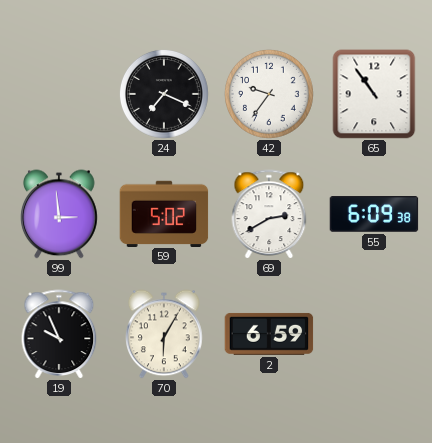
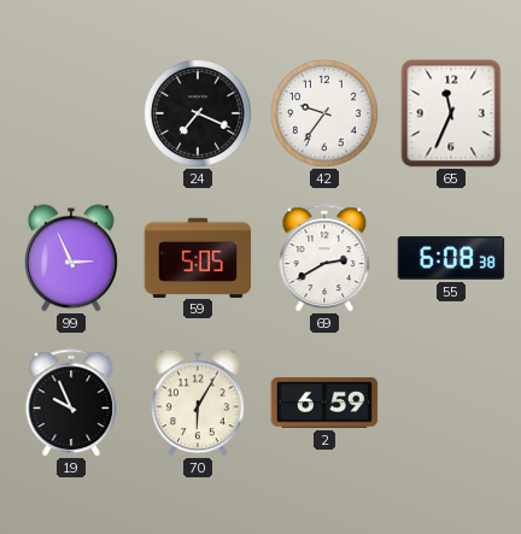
65: 10:54 -> 11:34
99: 2:59 -> 2:56
59: 5:02 -> 5:05
55: 6:09 -> 6:08
